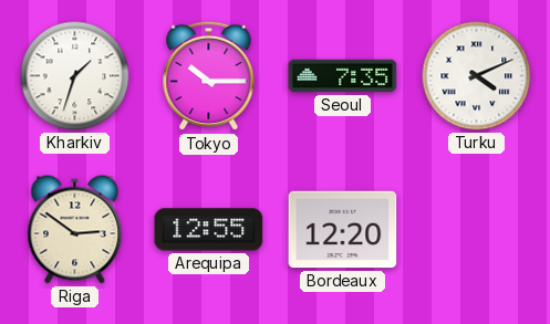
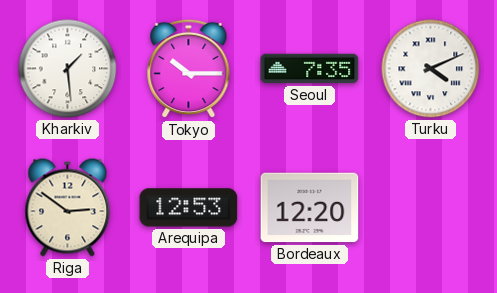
Kharkiv: 1:33 -> 1:29
Arequipa: 12:55 -> 12:53
